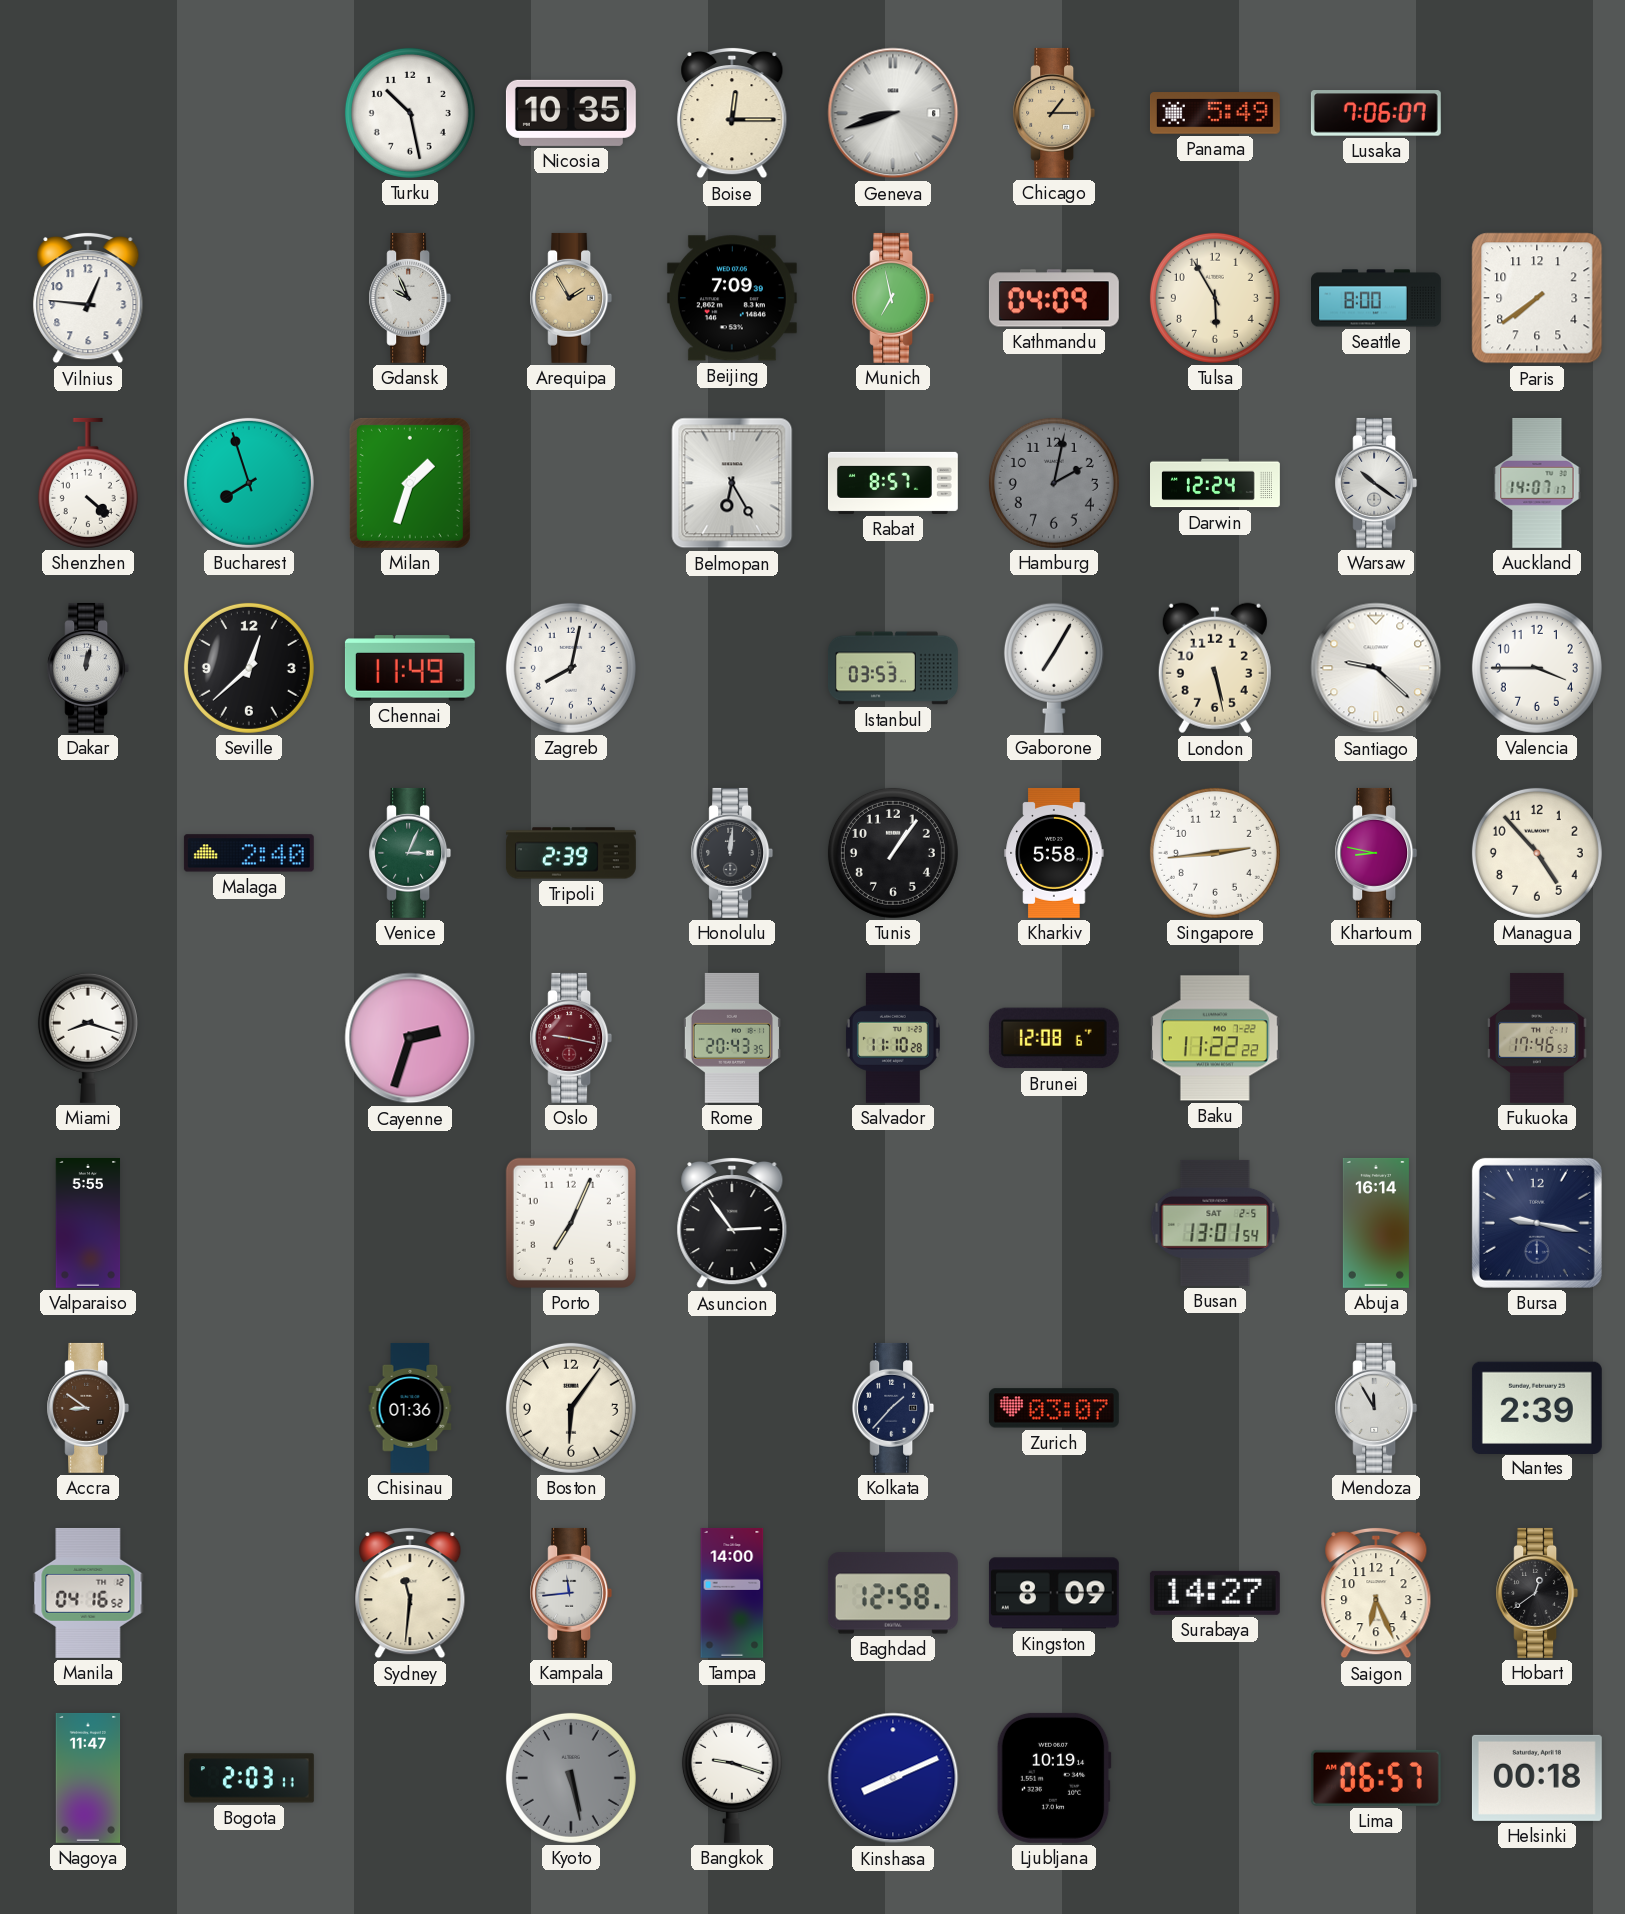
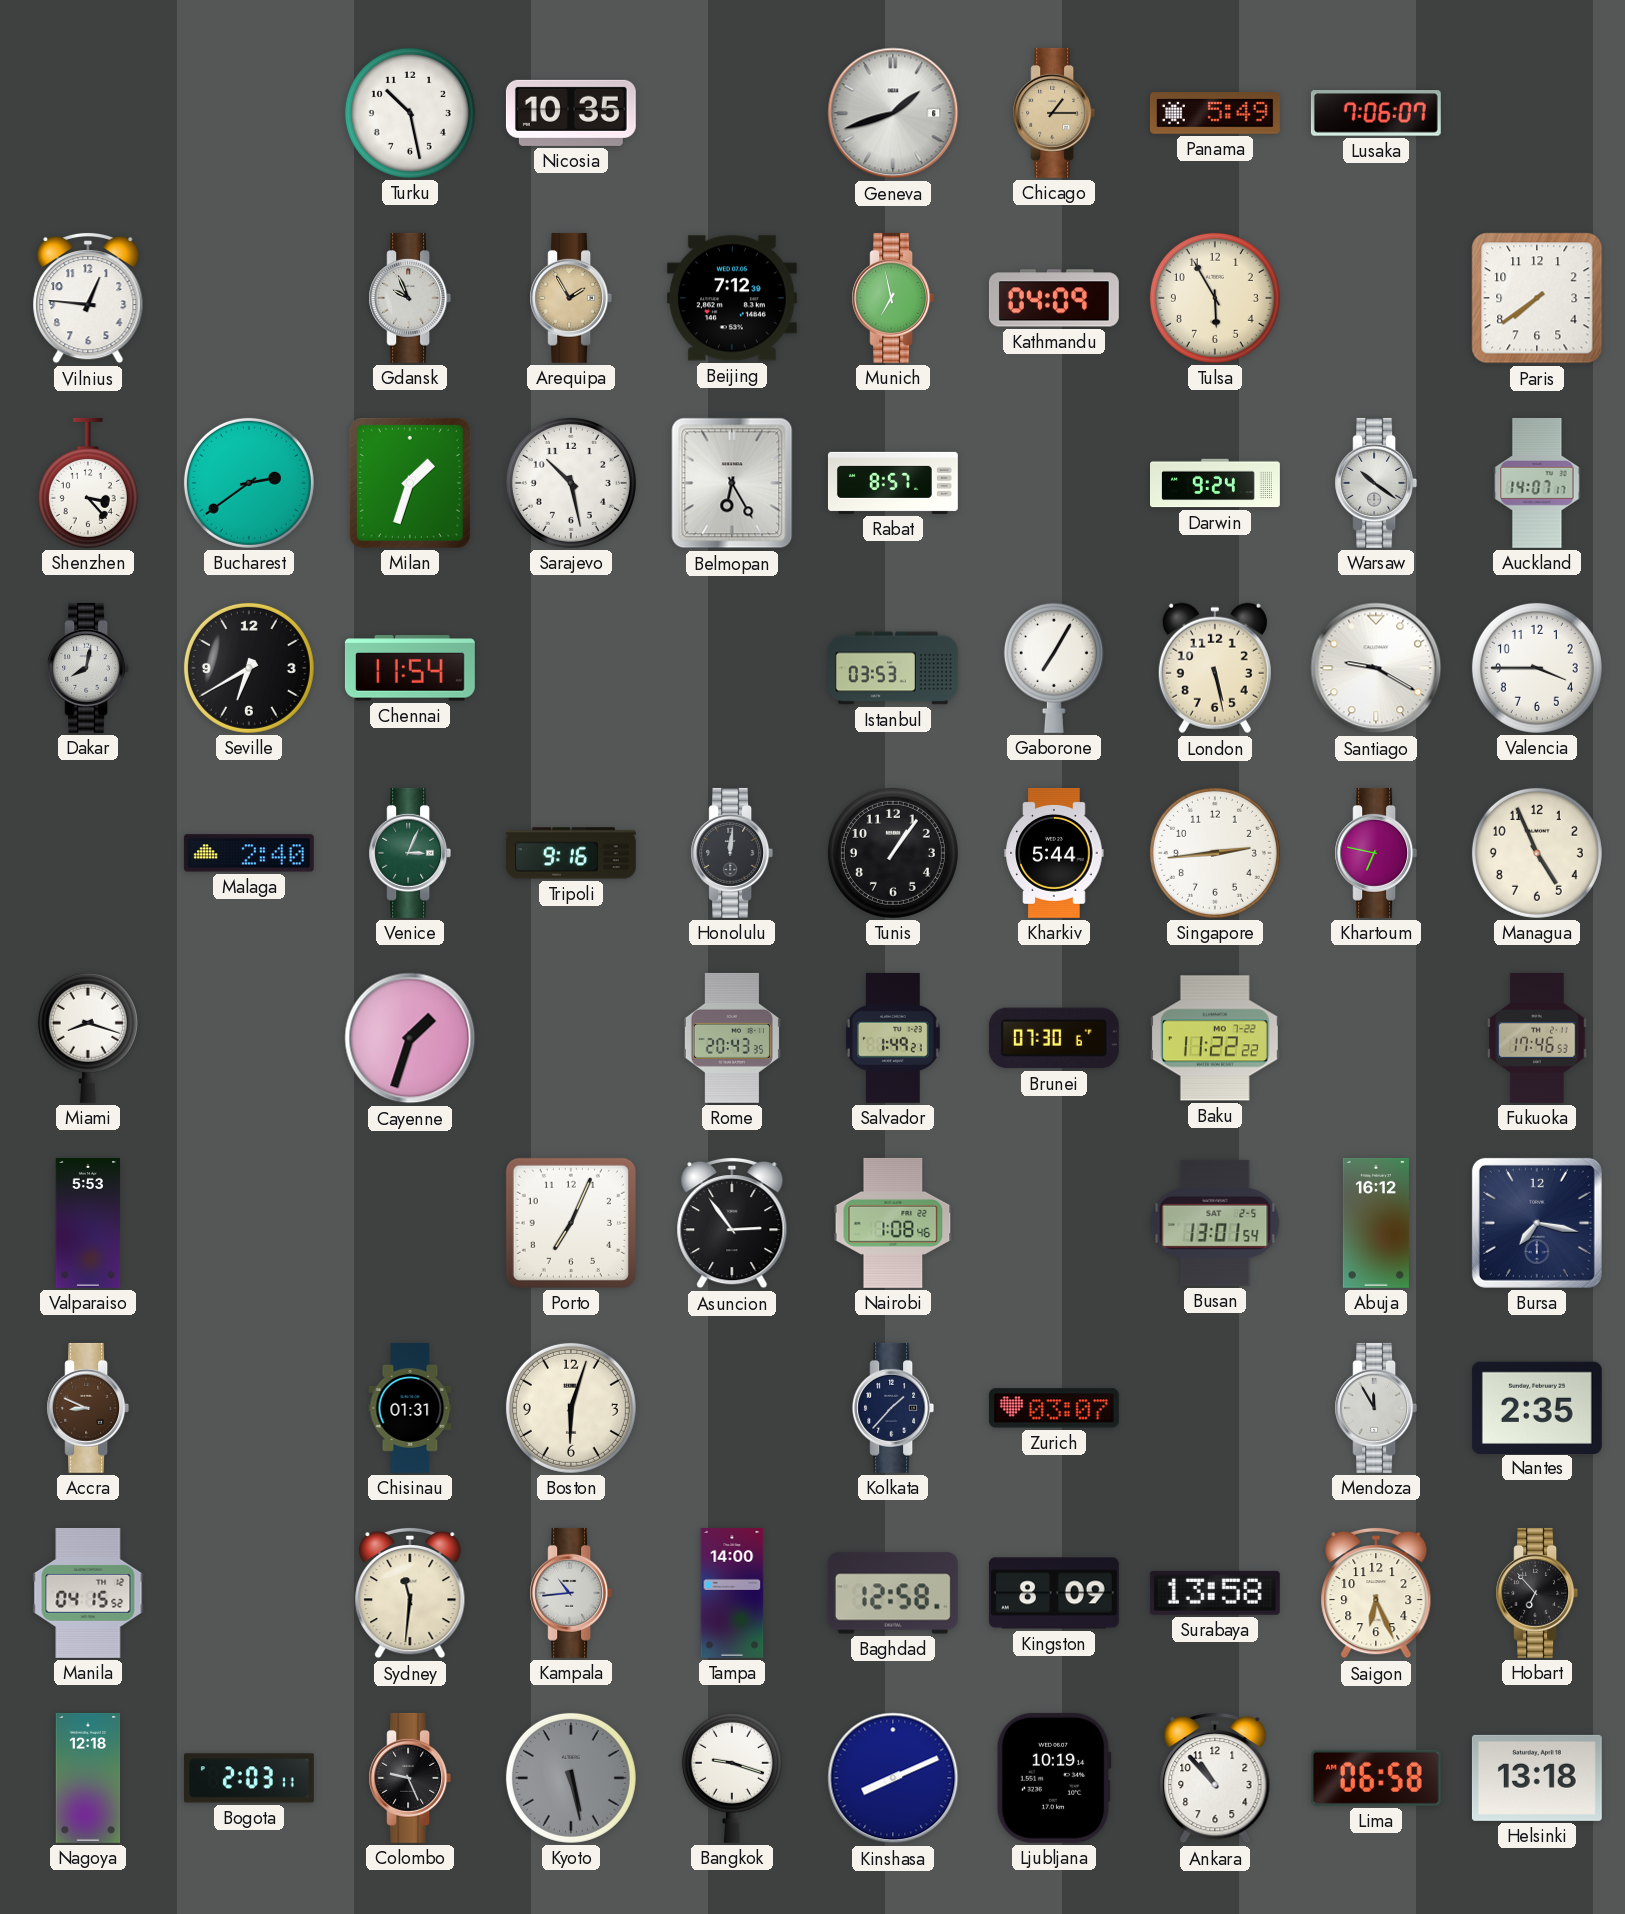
Boise: 12:15 -> none
Geneva: 8:42 -> 1:42
Beijing: 7:09 -> 7:12
Seattle: 8:00 -> none
Shenzhen: 4:22 -> 3:23
Bucharest: 7:57 -> 2:39
Sarajevo: none -> 10:28
Hamburg: 2:02 -> none
Darwin: 12:24 -> 9:24
Dakar: 12:02 -> 8:02
Seville: 12:38 -> 6:40
Chennai: 11:49 -> 11:54
Zagreb: 8:02 -> none
Santiago: 9:22 -> 9:20
Tripoli: 2:39 -> 9:16
Kharkiv: 5:58 -> 5:44
Khartoum: 8:47 -> 6:47
Managua: 4:53 -> 4:56
Cayenne: 2:33 -> 1:33
Oslo: 9:17 -> none
Salvador: 11:10 -> 1:49
Brunei: 12:08 -> 07:30
Valparaiso: 5:55 -> 5:53
Nairobi: none -> 1:08
Abuja: 16:14 -> 16:12
Bursa: 9:17 -> 7:17
Accra: 8:51 -> 8:49
Chisinau: 01:36 -> 01:31
Boston: 6:06 -> 6:03
Nantes: 2:39 -> 2:35
Manila: 04:16 -> 04:15
Kampala: 11:44 -> 10:44
Surabaya: 14:27 -> 13:58
Hobart: 12:39 -> 6:53
Nagoya: 11:47 -> 12:18
Colombo: none -> 9:26
Ankara: none -> 10:53
Lima: 06:57 -> 06:58
Helsinki: 00:18 -> 13:18
